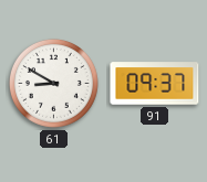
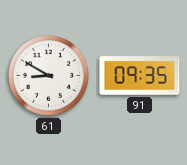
91: 09:37 -> 09:35
